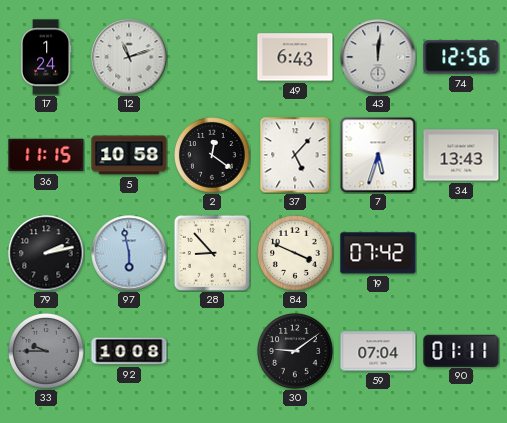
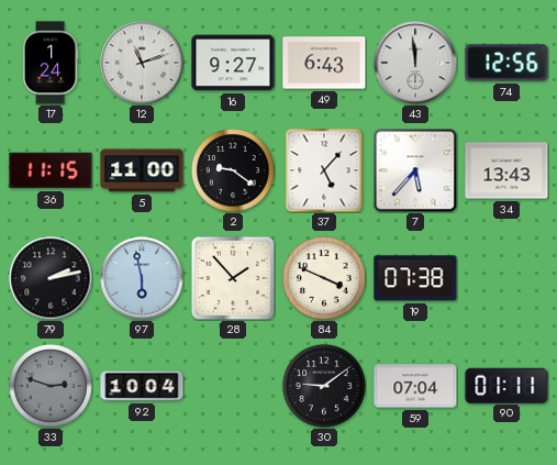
16: none -> 9:27
43: 12:01 -> 11:59
5: 10:58 -> 11:00
2: 12:21 -> 9:21
7: 5:33 -> 5:37
28: 8:53 -> 1:53
19: 07:42 -> 07:38
33: 9:45 -> 2:48
92: 10:08 -> 10:04
